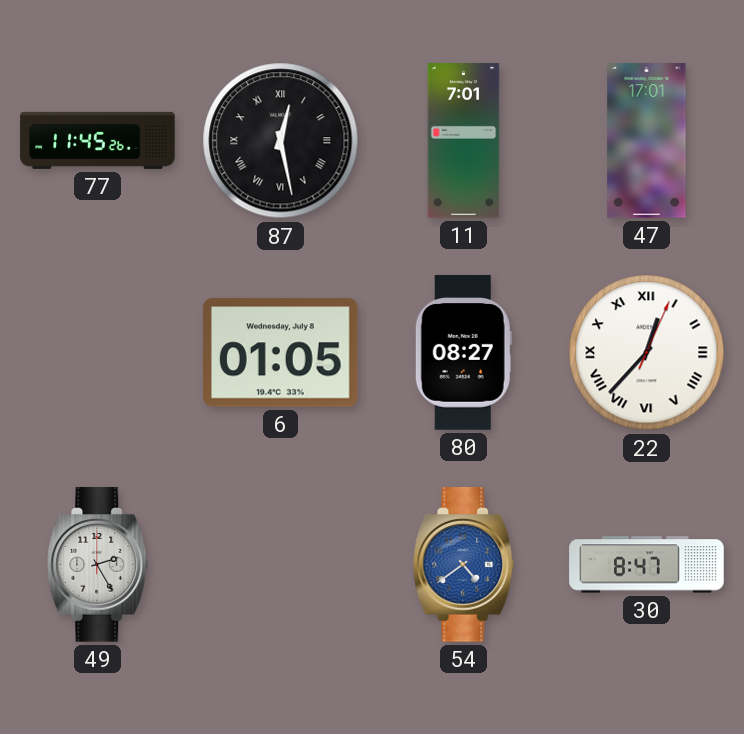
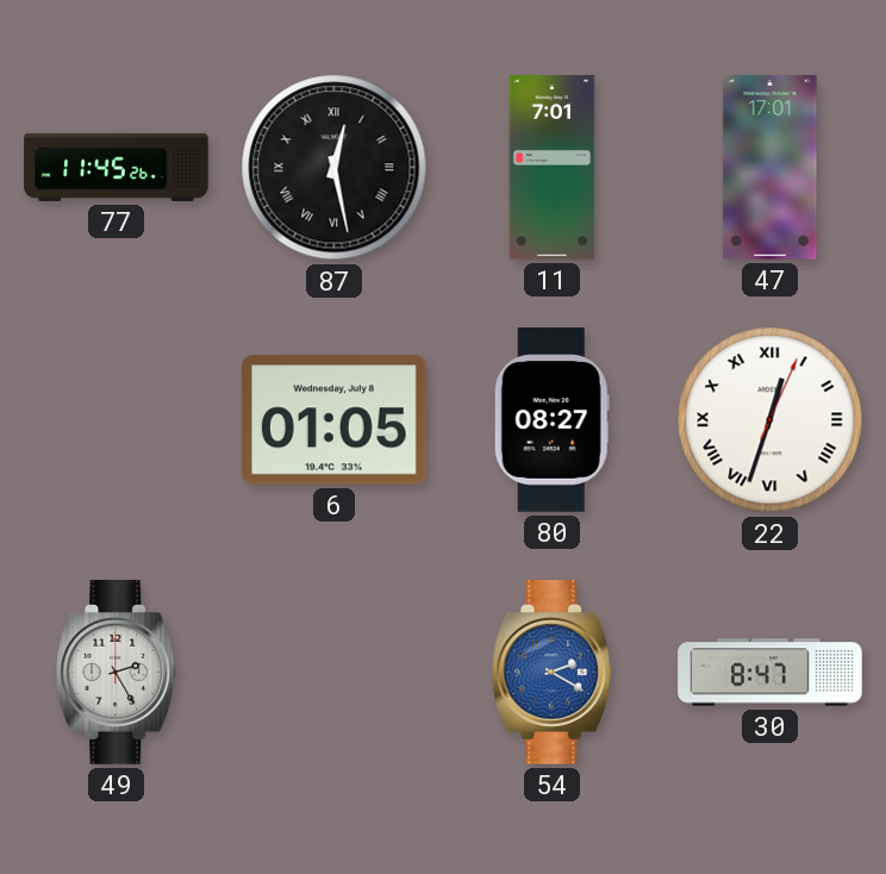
22: 12:37 -> 12:33
54: 4:39 -> 2:20
